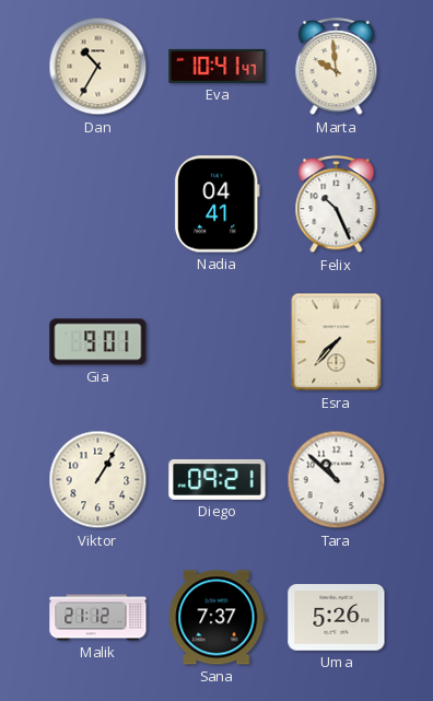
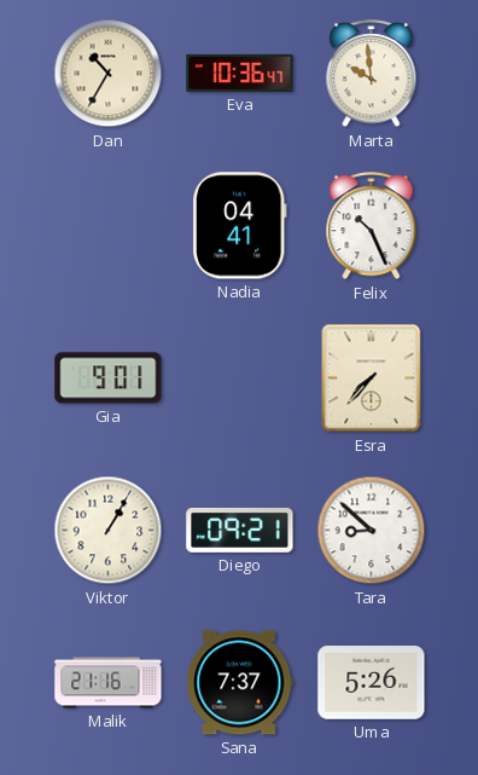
Eva: 10:41 -> 10:36
Tara: 10:52 -> 8:52
Malik: 21:12 -> 21:16
